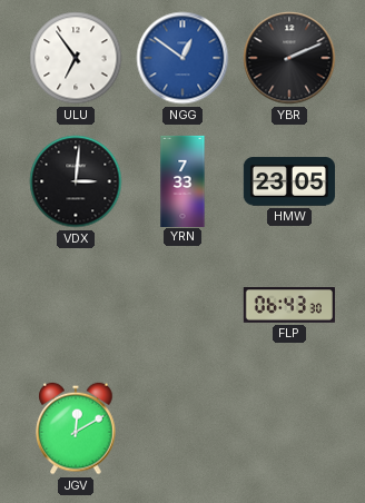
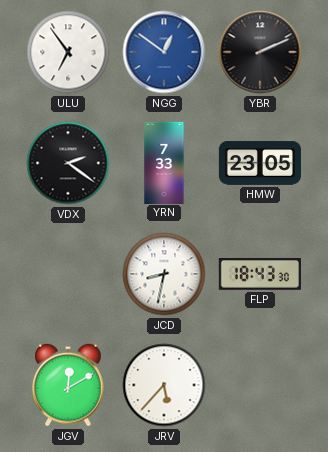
VDX: 3:01 -> 2:21
JCD: none -> 8:32
FLP: 06:43 -> 18:43
JRV: none -> 5:37
